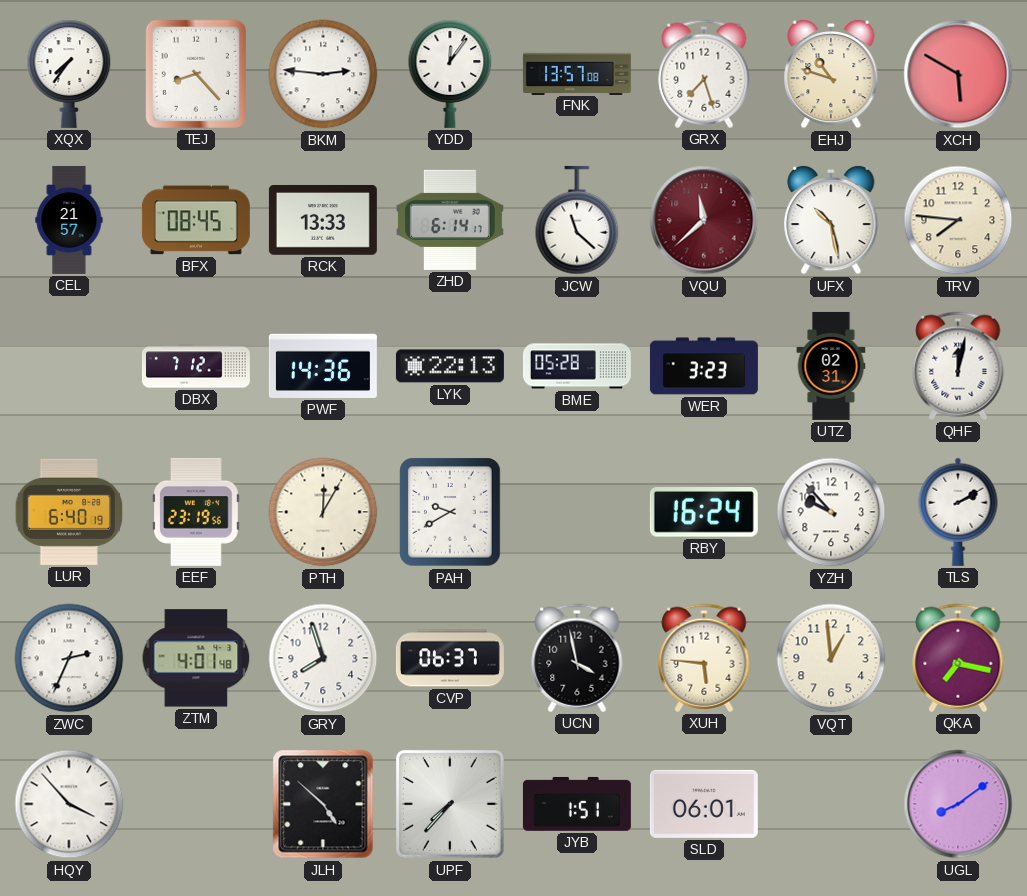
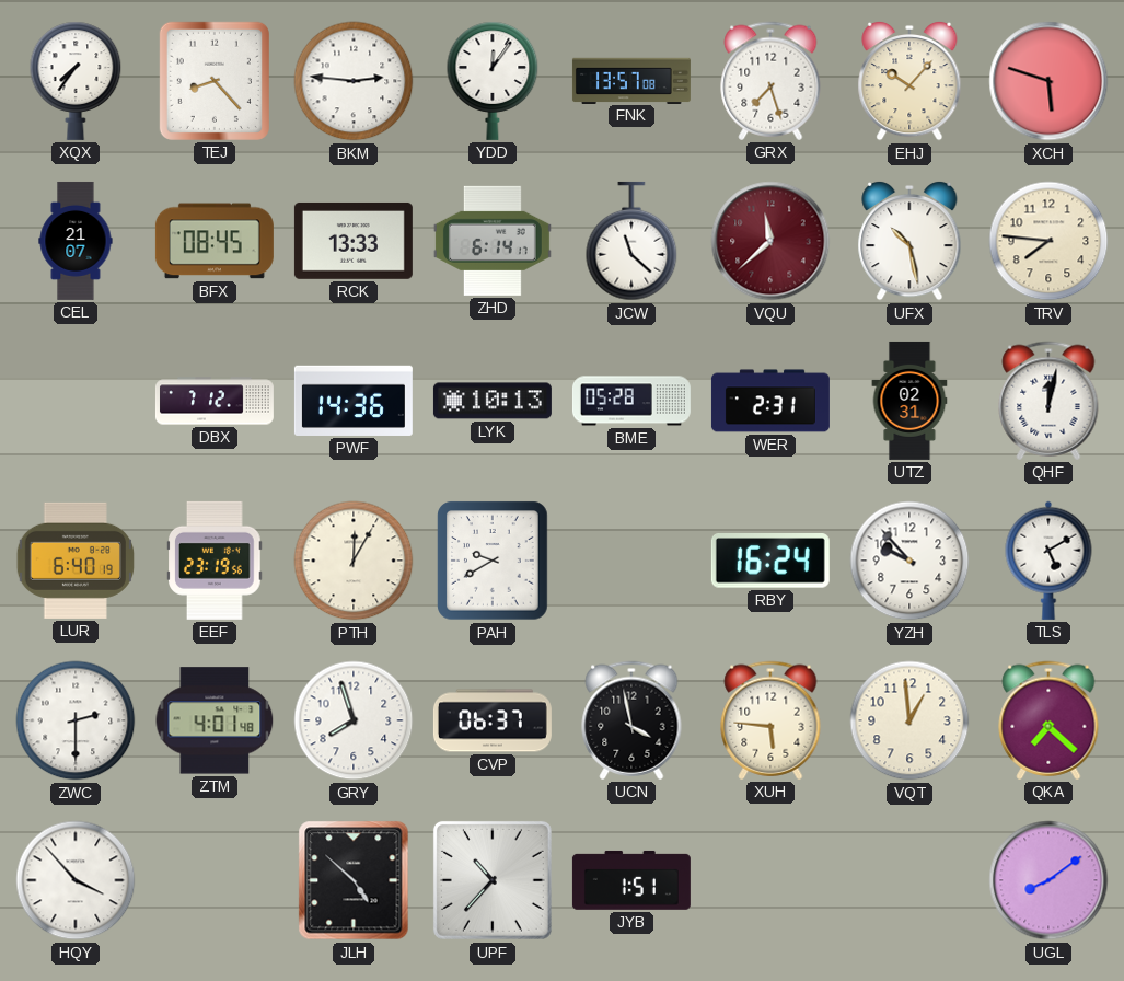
EHJ: 10:48 -> 10:07
XCH: 5:50 -> 5:48
CEL: 21:57 -> 21:07
LYK: 22:13 -> 10:13
WER: 3:23 -> 2:31
TLS: 2:10 -> 5:10
ZWC: 2:34 -> 2:30
QKA: 7:17 -> 7:22
UPF: 7:37 -> 10:37
SLD: 06:01 -> none
